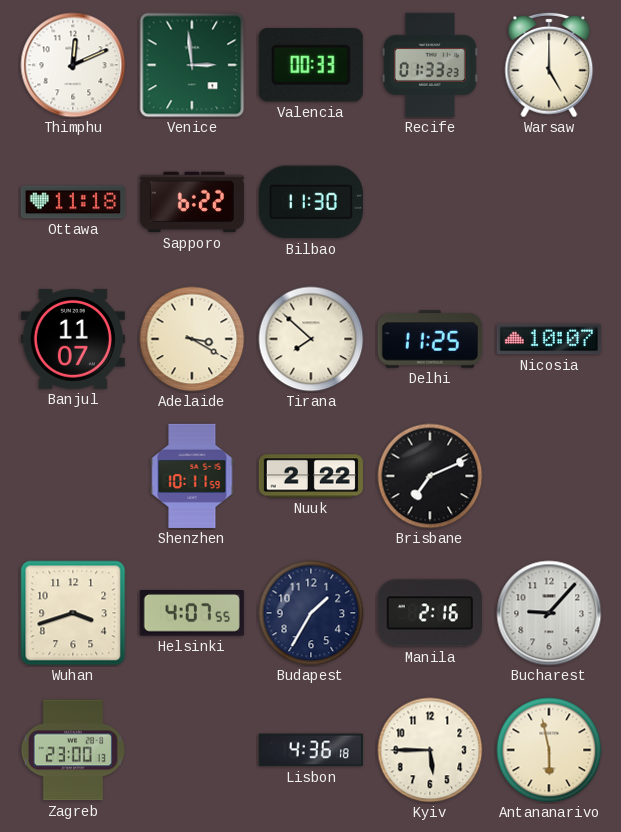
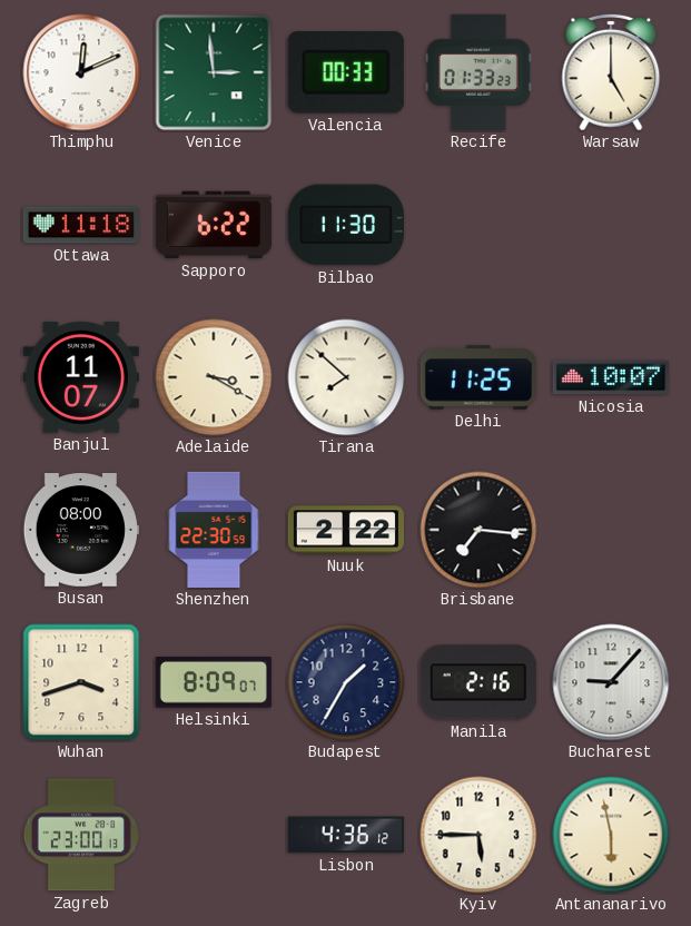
Busan: none -> 08:00
Shenzhen: 10:11 -> 22:30
Brisbane: 7:11 -> 7:16
Helsinki: 4:07 -> 8:09
Lisbon: 4:36:18 -> 4:36:12
